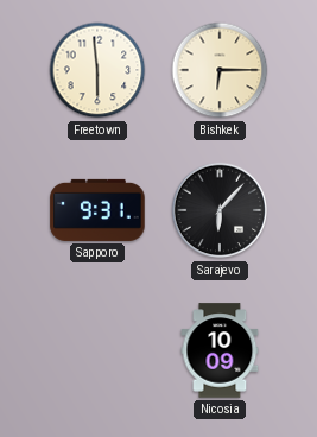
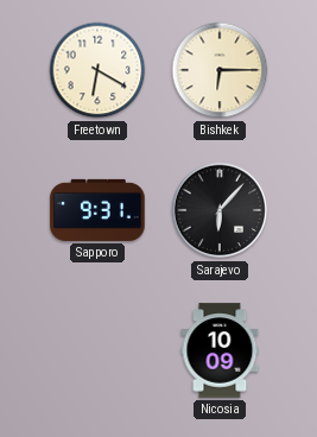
Freetown: 5:59 -> 6:20
